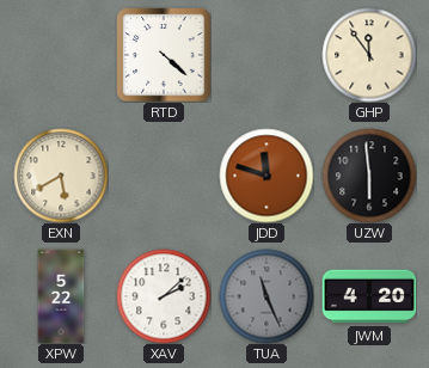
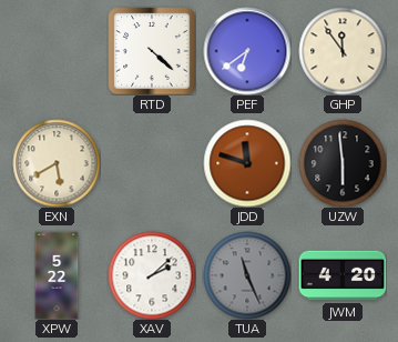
PEF: none -> 6:39
